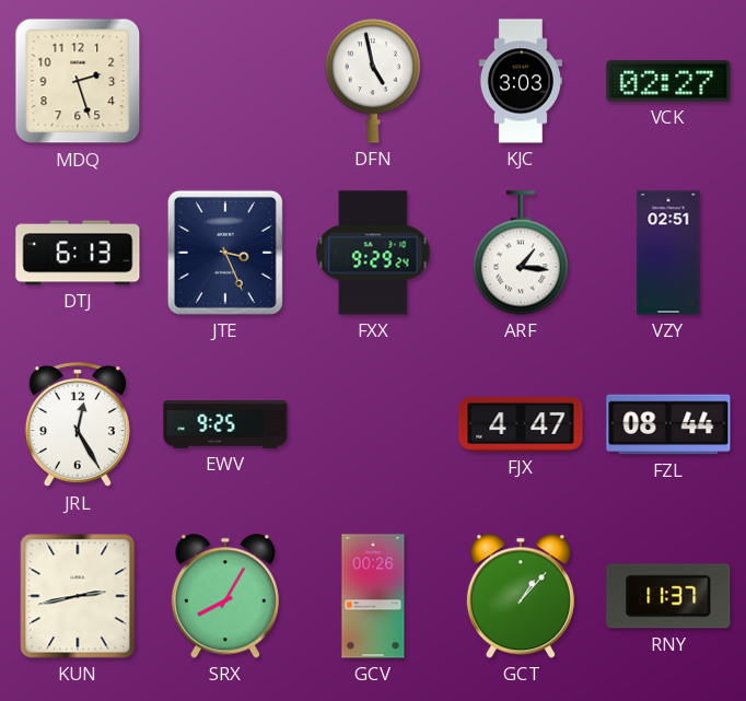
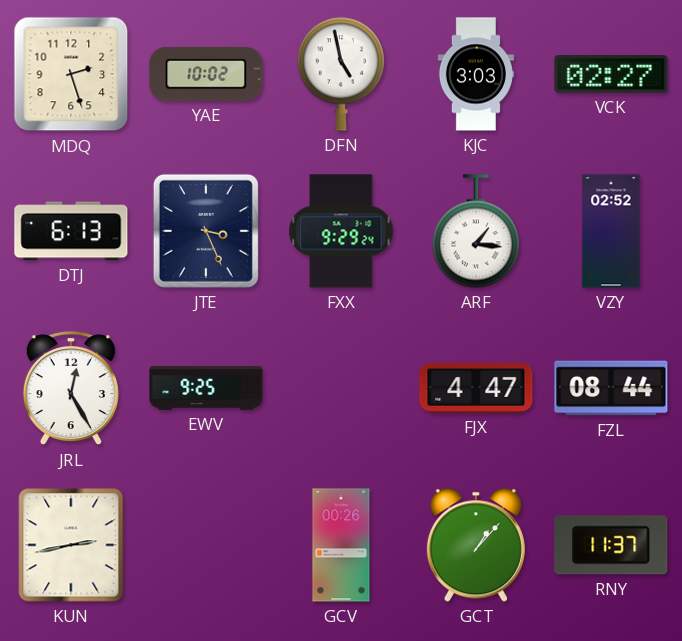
YAE: none -> 10:02
VZY: 02:51 -> 02:52
SRX: 8:05 -> none
